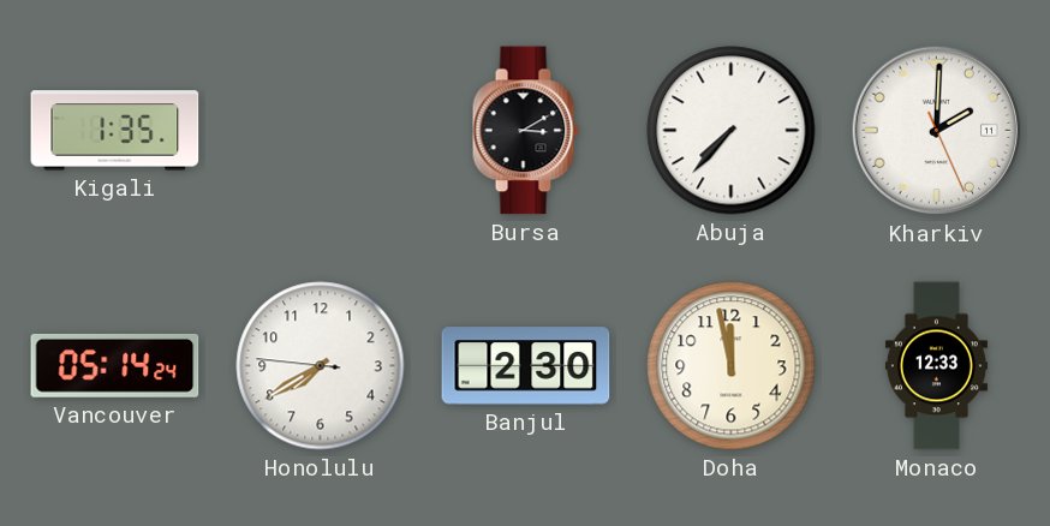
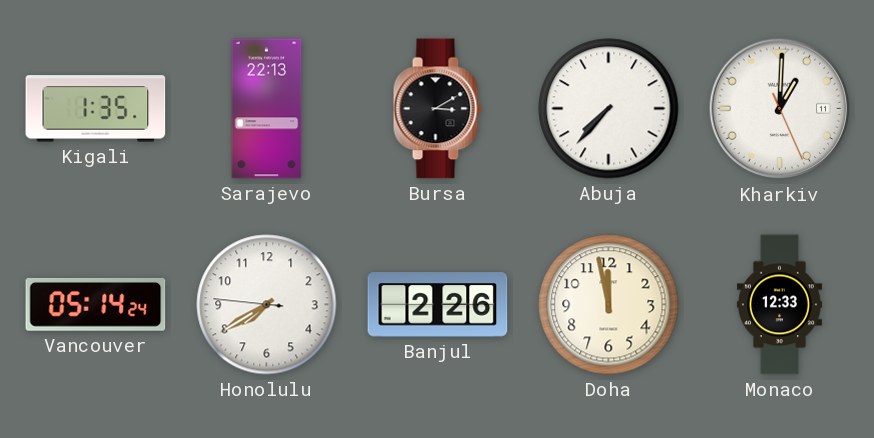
Sarajevo: none -> 22:13
Kharkiv: 2:00 -> 1:00
Banjul: 2:30 -> 2:26
